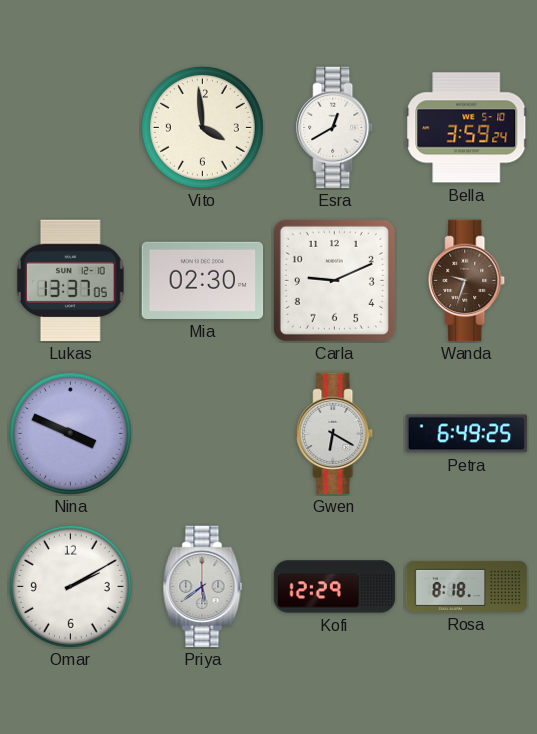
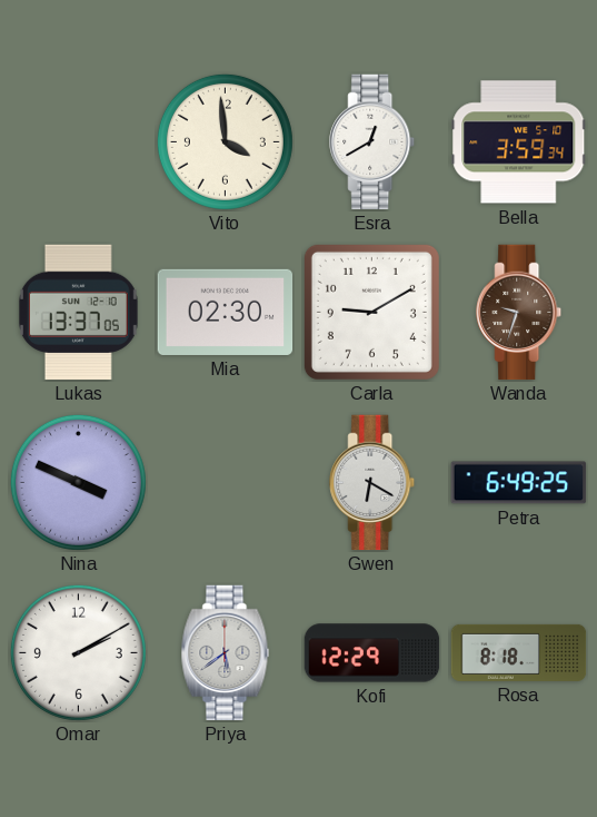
Bella: 3:59:24 -> 3:59:34
Carla: 9:11 -> 9:10
